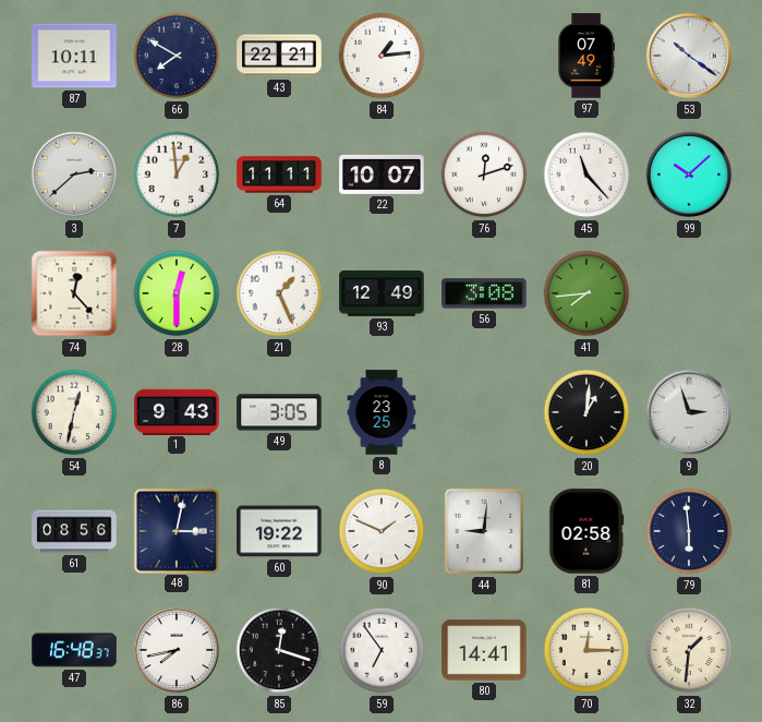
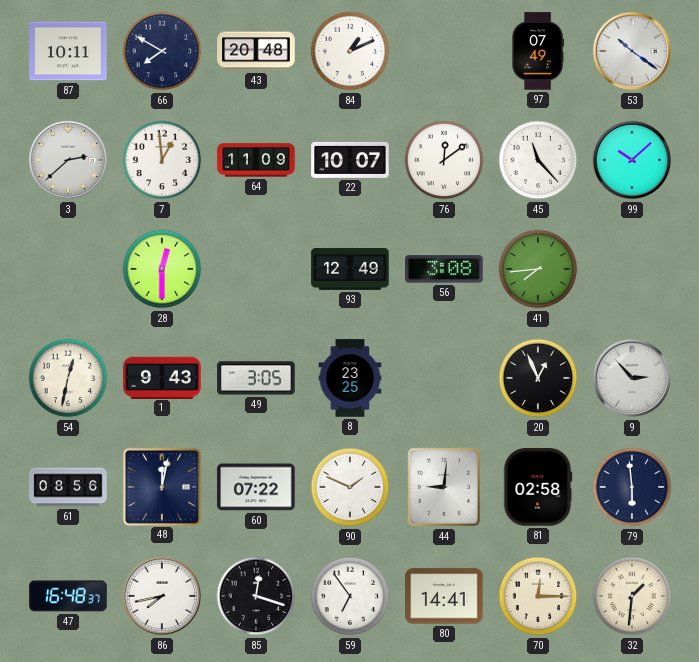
43: 22:21 -> 20:48
84: 1:14 -> 1:11
64: 11:11 -> 11:09
76: 12:12 -> 12:09
74: 12:23 -> none
21: 1:26 -> none
20: 1:01 -> 12:56
9: 2:57 -> 2:53
48: 3:02 -> 12:02
60: 19:22 -> 07:22
